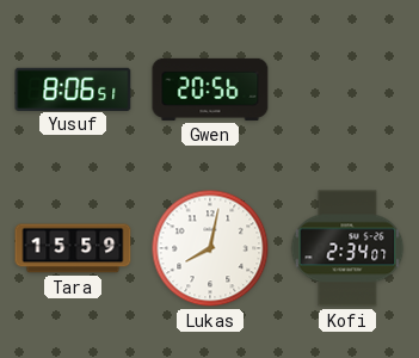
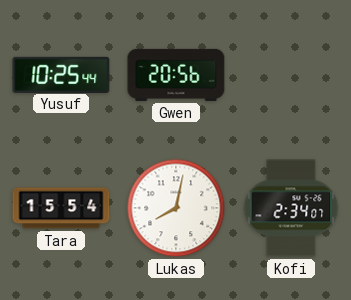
Yusuf: 8:06 -> 10:25
Tara: 15:59 -> 15:54
